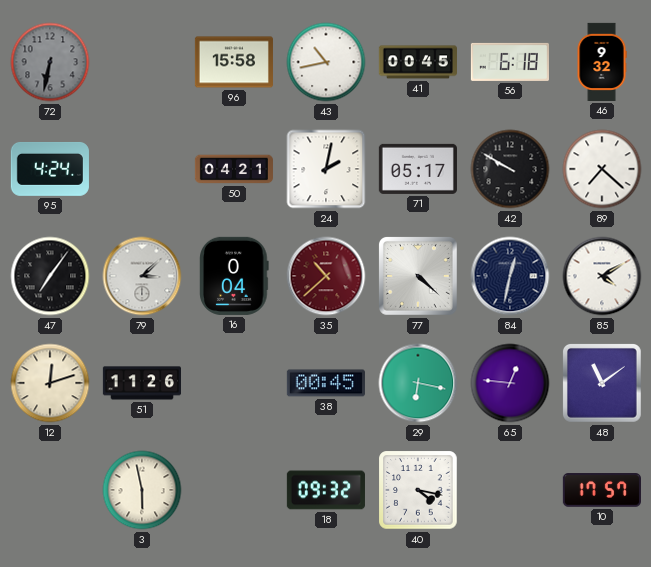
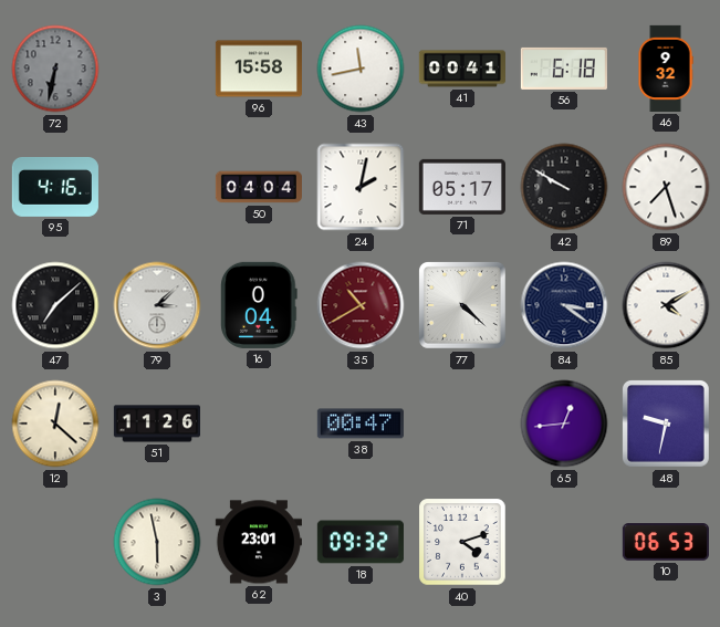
43: 10:43 -> 11:43
41: 00:45 -> 00:41
95: 4:24 -> 4:16
50: 04:21 -> 04:04
89: 7:22 -> 7:27
47: 7:06 -> 7:08
35: 10:38 -> 10:40
84: 12:32 -> 3:21
12: 12:12 -> 12:22
38: 00:45 -> 00:47
29: 6:17 -> none
65: 12:46 -> 12:44
48: 11:09 -> 9:32
62: none -> 23:01
40: 4:17 -> 4:12
10: 17:57 -> 06:53
